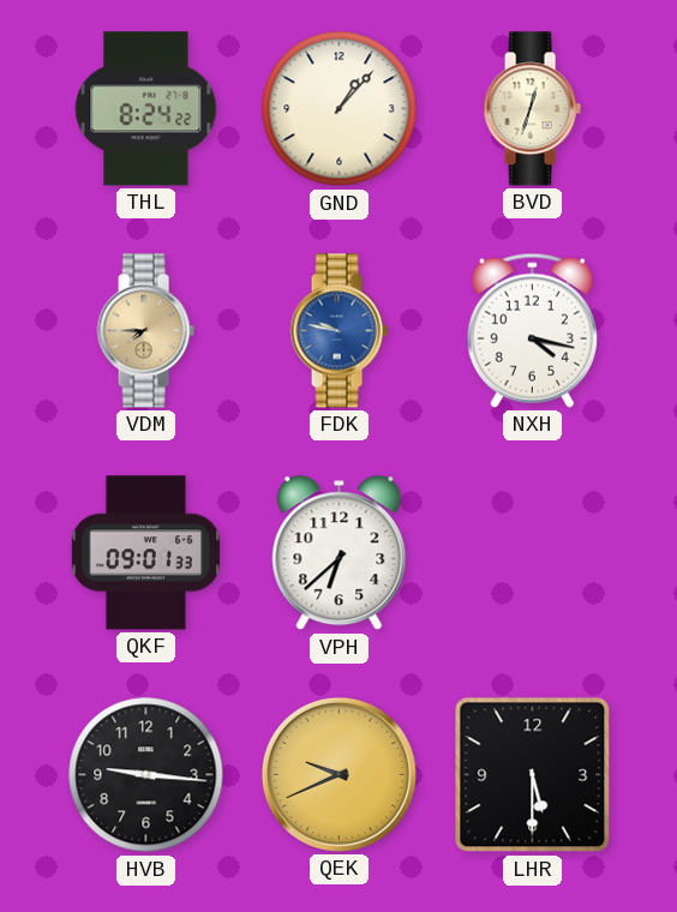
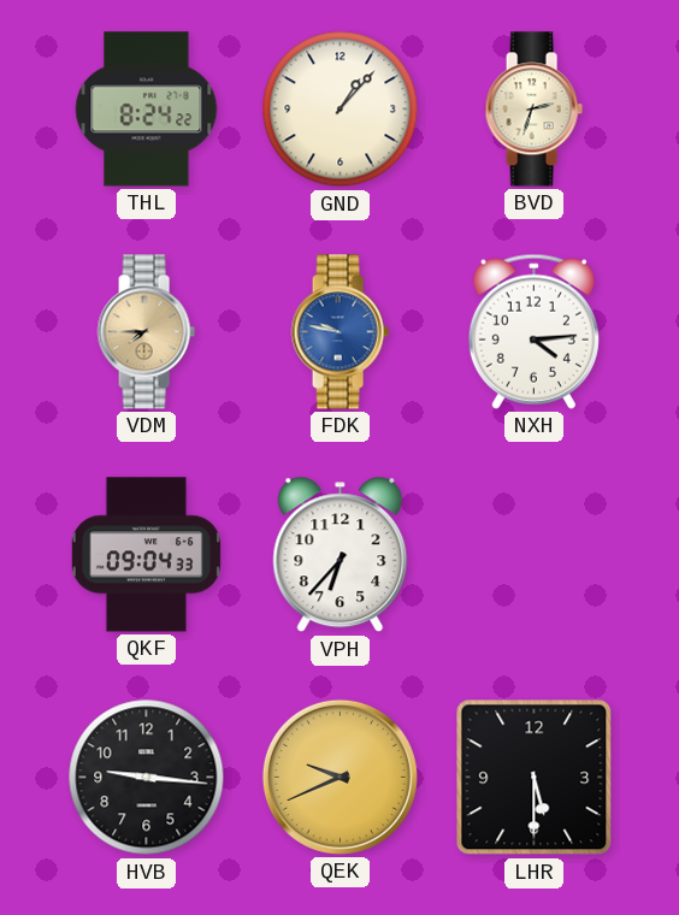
BVD: 12:33 -> 2:33
NXH: 4:17 -> 4:14
QKF: 09:01 -> 09:04
VPH: 6:38 -> 6:37
